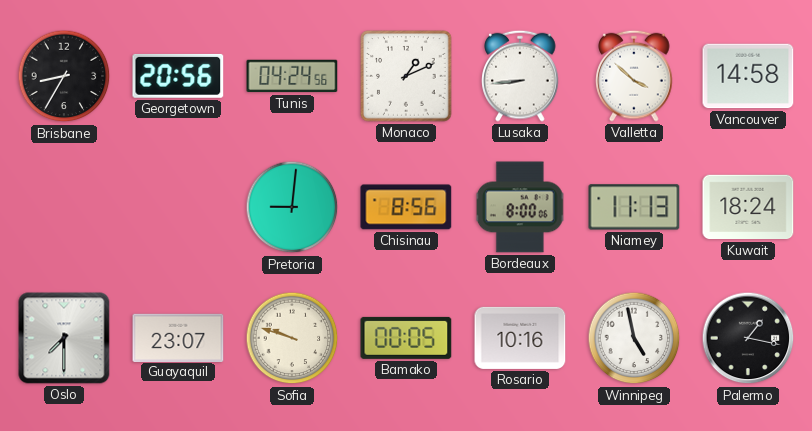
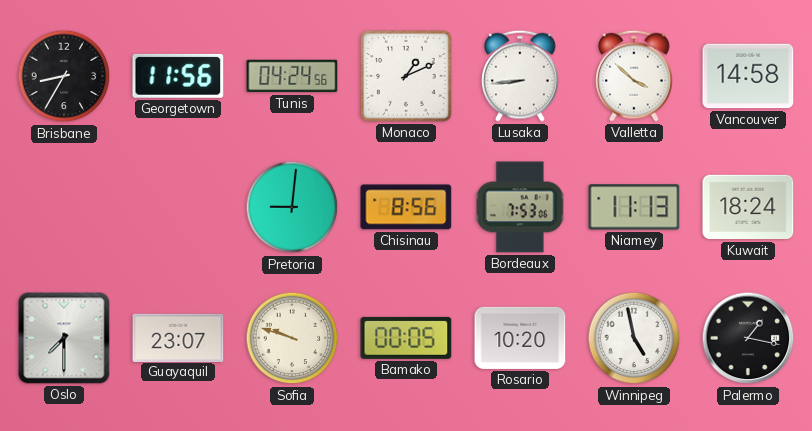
Georgetown: 20:56 -> 11:56
Bordeaux: 8:00 -> 7:53
Rosario: 10:16 -> 10:20
